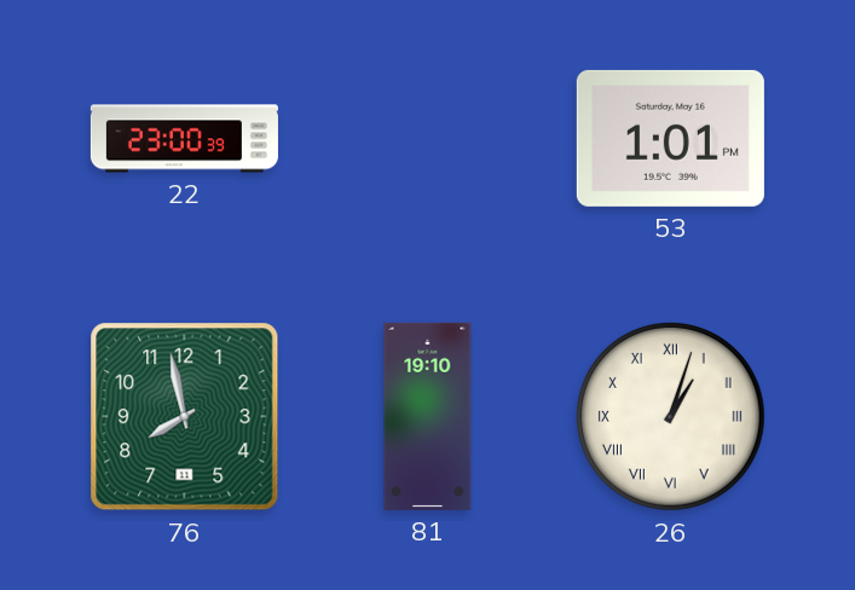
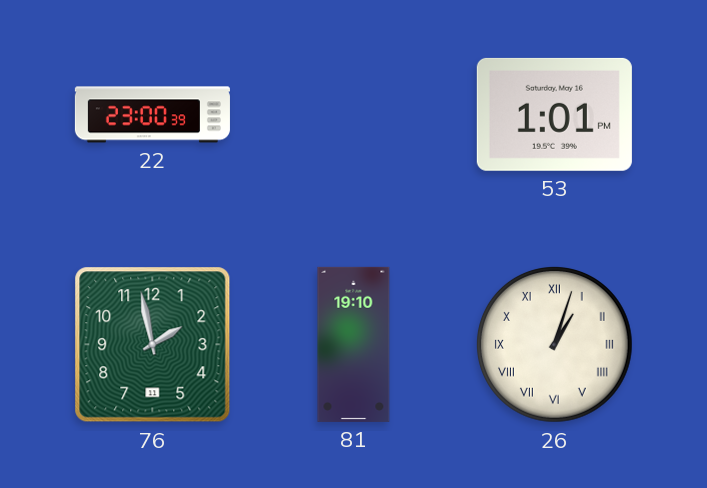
76: 7:58 -> 1:58
